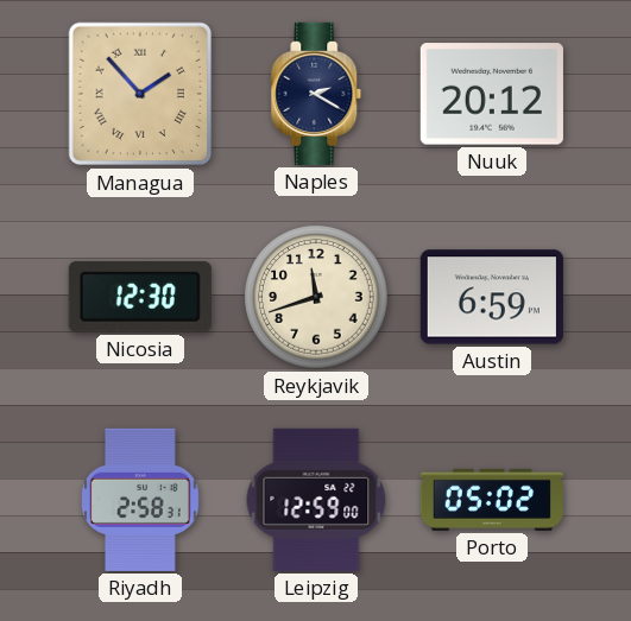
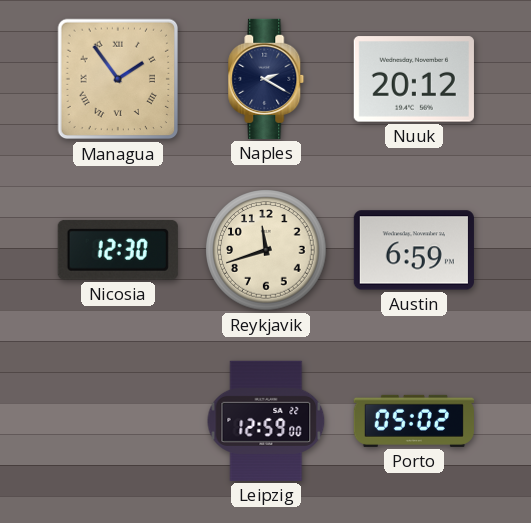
Managua: 1:53 -> 1:54
Riyadh: 2:58 -> none
